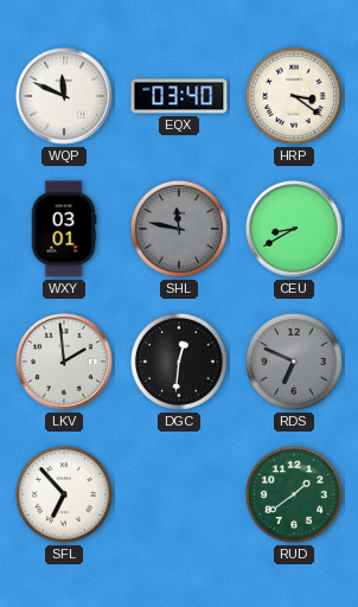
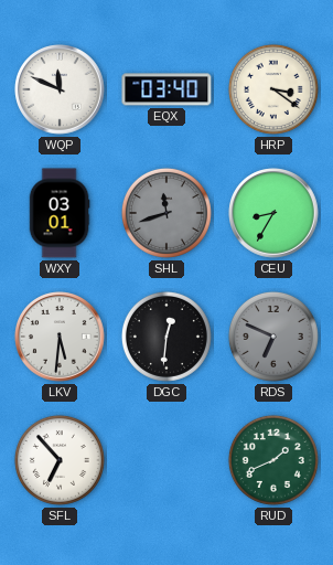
SHL: 11:47 -> 11:42
CEU: 8:40 -> 8:35
LKV: 1:59 -> 5:31
RUD: 1:39 -> 1:41
